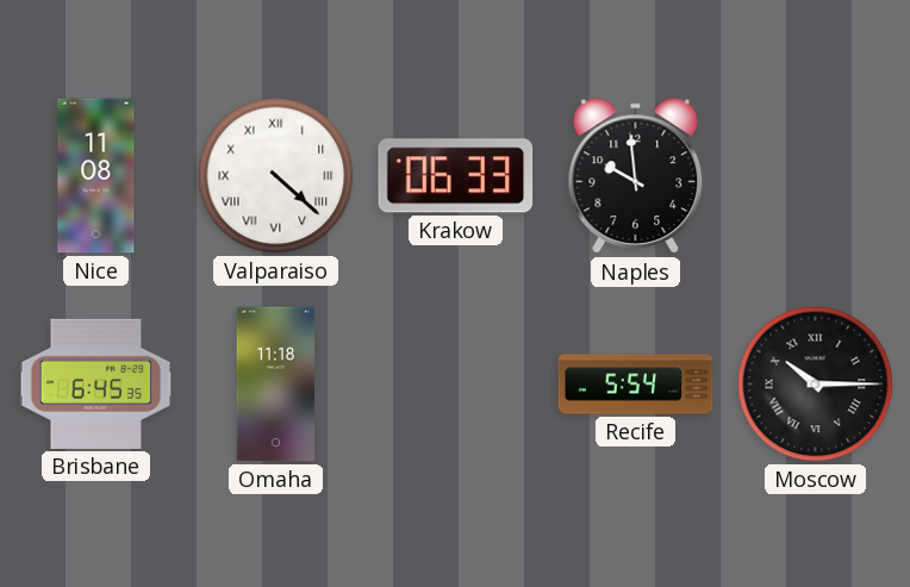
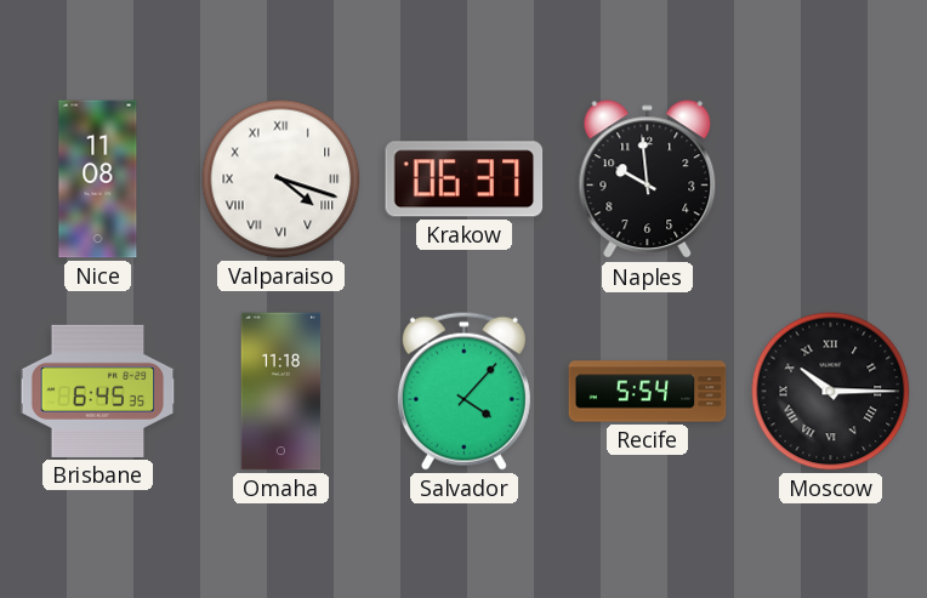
Valparaiso: 4:22 -> 4:18
Krakow: 06:33 -> 06:37
Salvador: none -> 4:07
